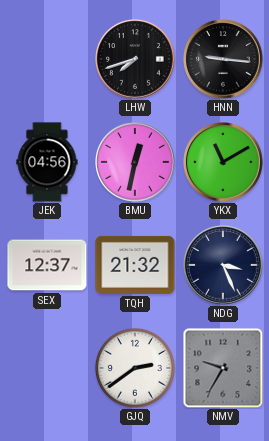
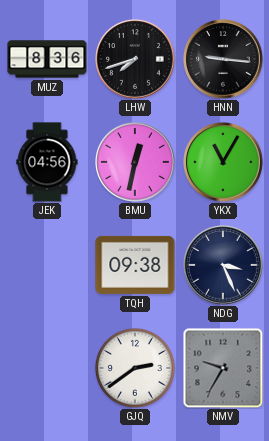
MUZ: none -> 8:36
YKX: 11:10 -> 11:05
SEX: 12:37 -> none
TQH: 21:32 -> 09:38
